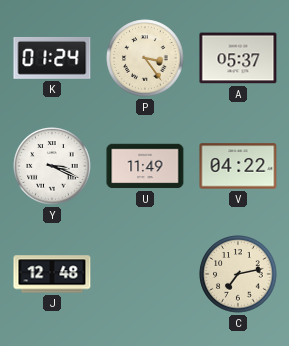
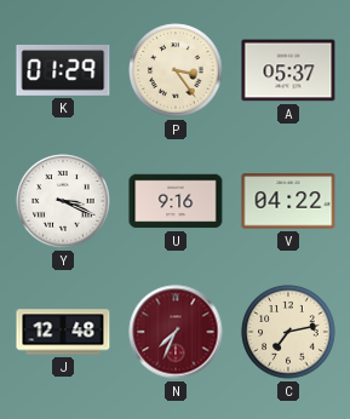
K: 01:24 -> 01:29
U: 11:49 -> 9:16
N: none -> 7:34
